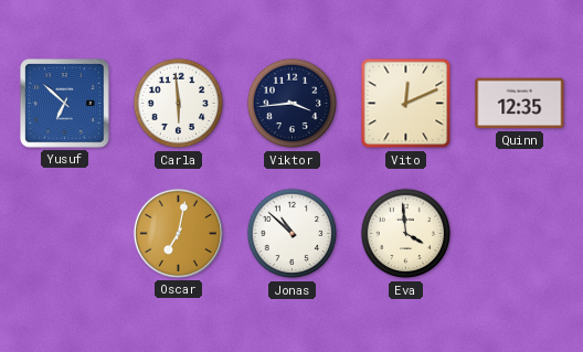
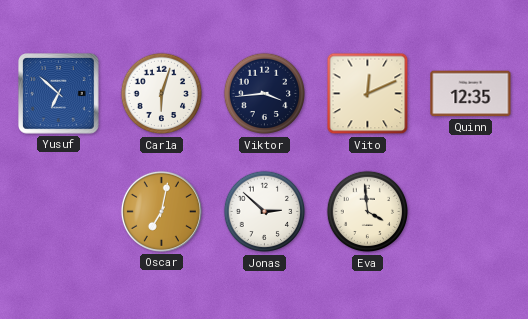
Carla: 5:59 -> 6:03
Jonas: 10:52 -> 2:52
